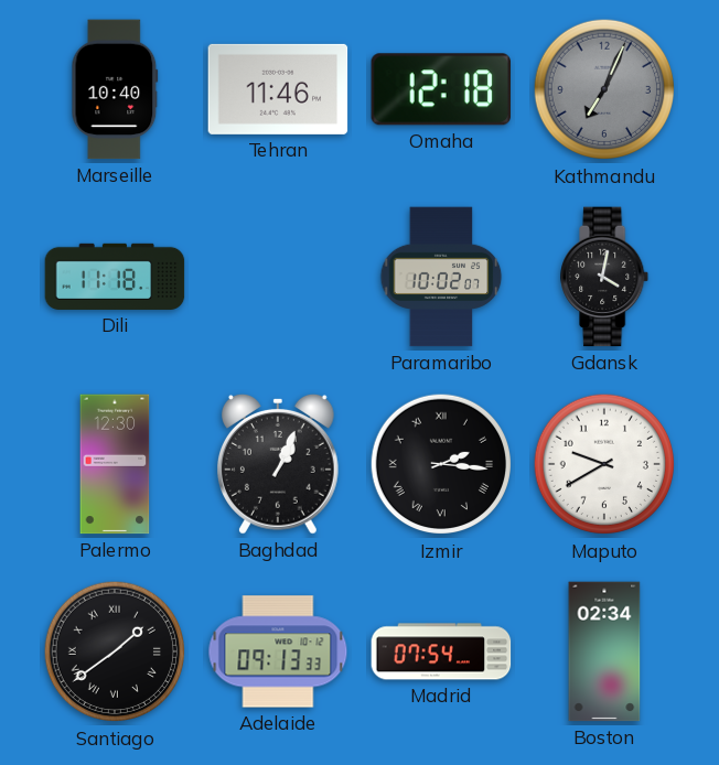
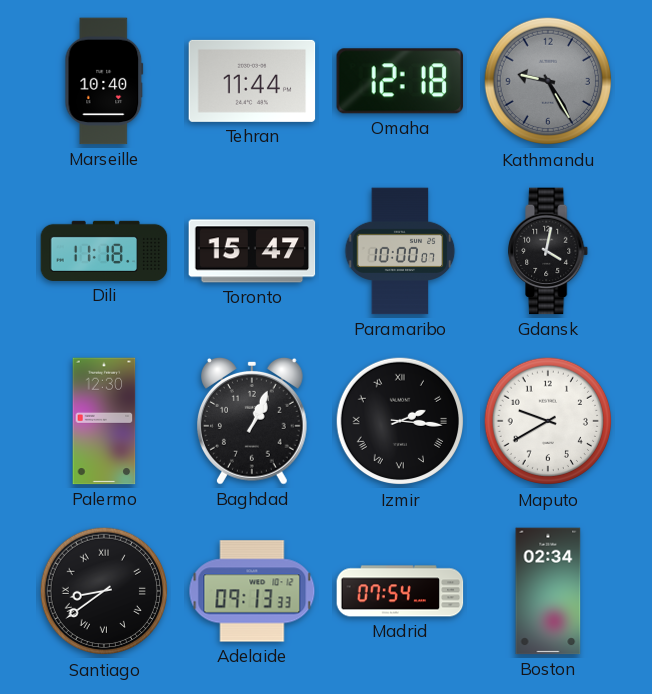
Tehran: 11:46 -> 11:44
Kathmandu: 7:04 -> 9:25
Toronto: none -> 15:47
Paramaribo: 10:02 -> 10:00
Santiago: 1:39 -> 8:39
